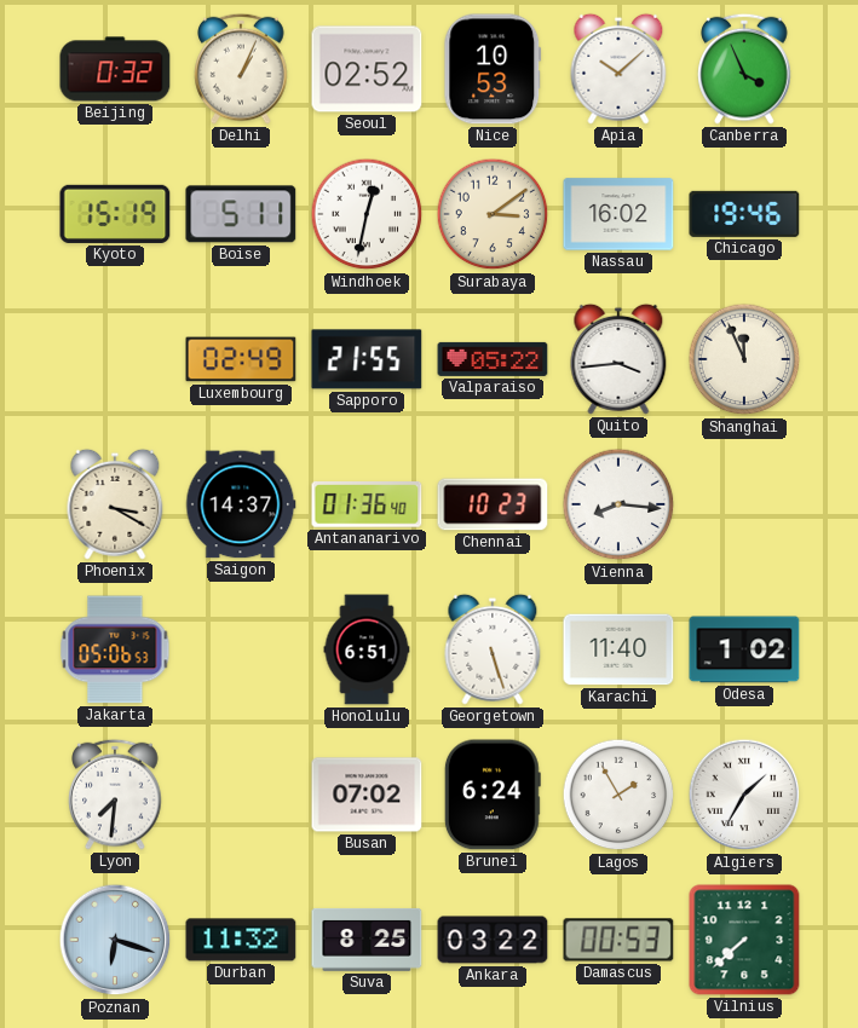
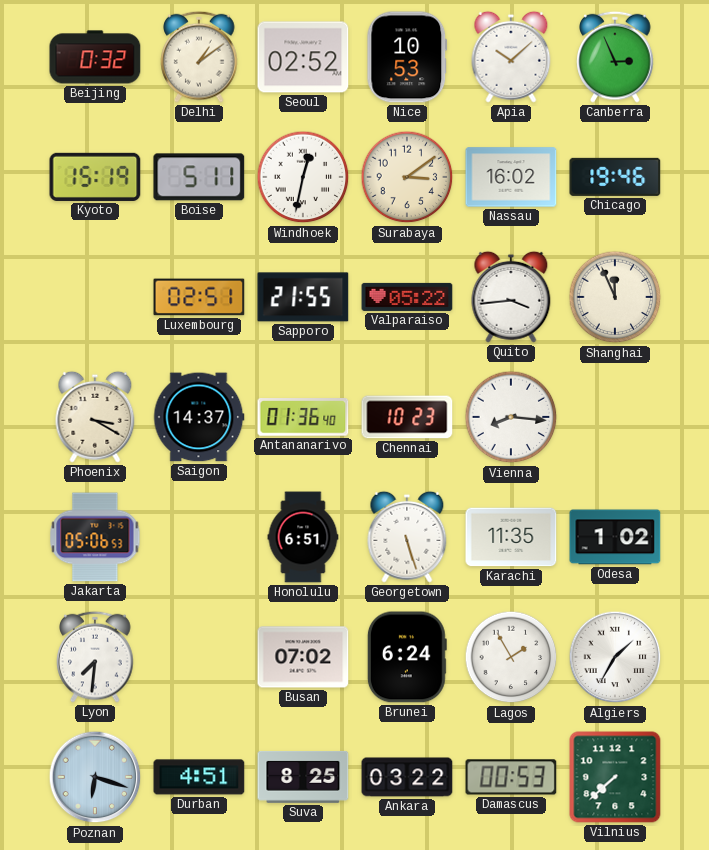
Delhi: 1:04 -> 1:09
Canberra: 3:56 -> 2:56
Luxembourg: 02:49 -> 02:51
Karachi: 11:40 -> 11:35
Durban: 11:32 -> 4:51
